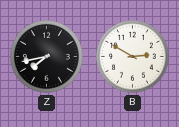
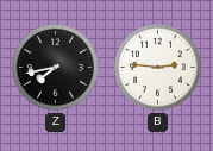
B: 2:50 -> 2:46
